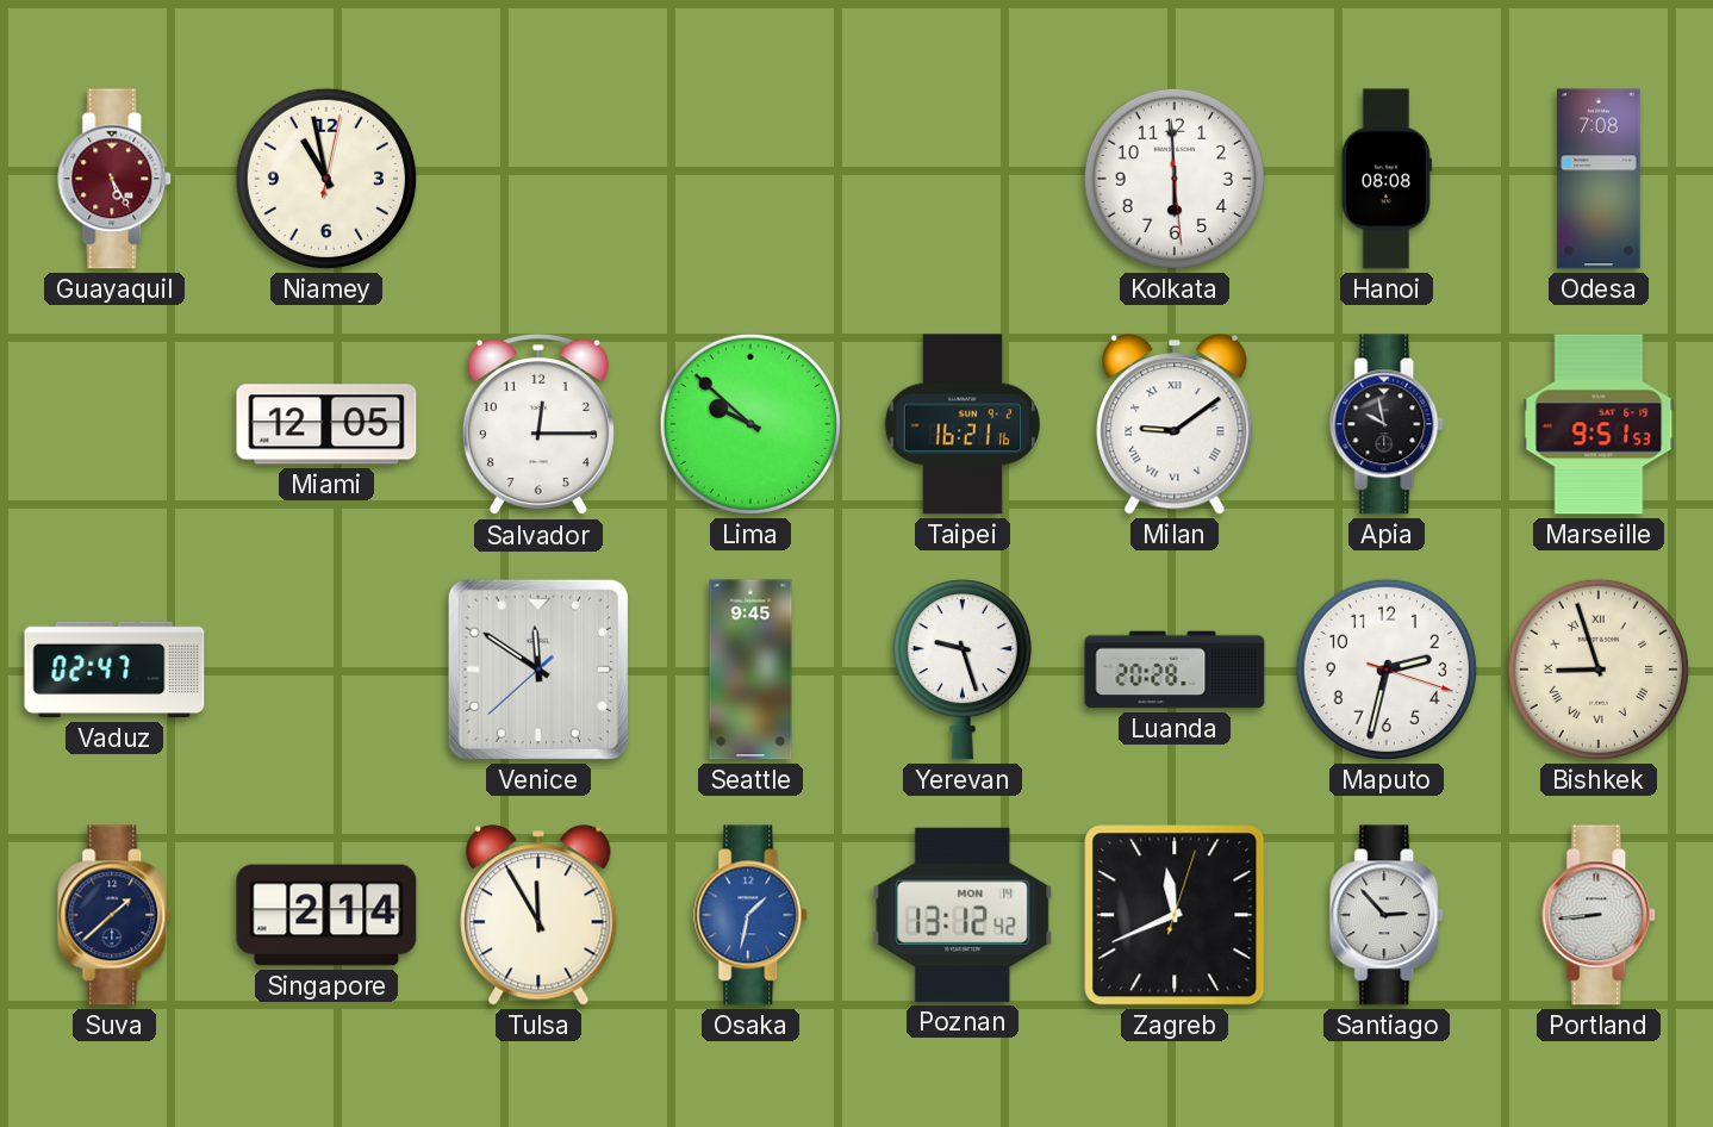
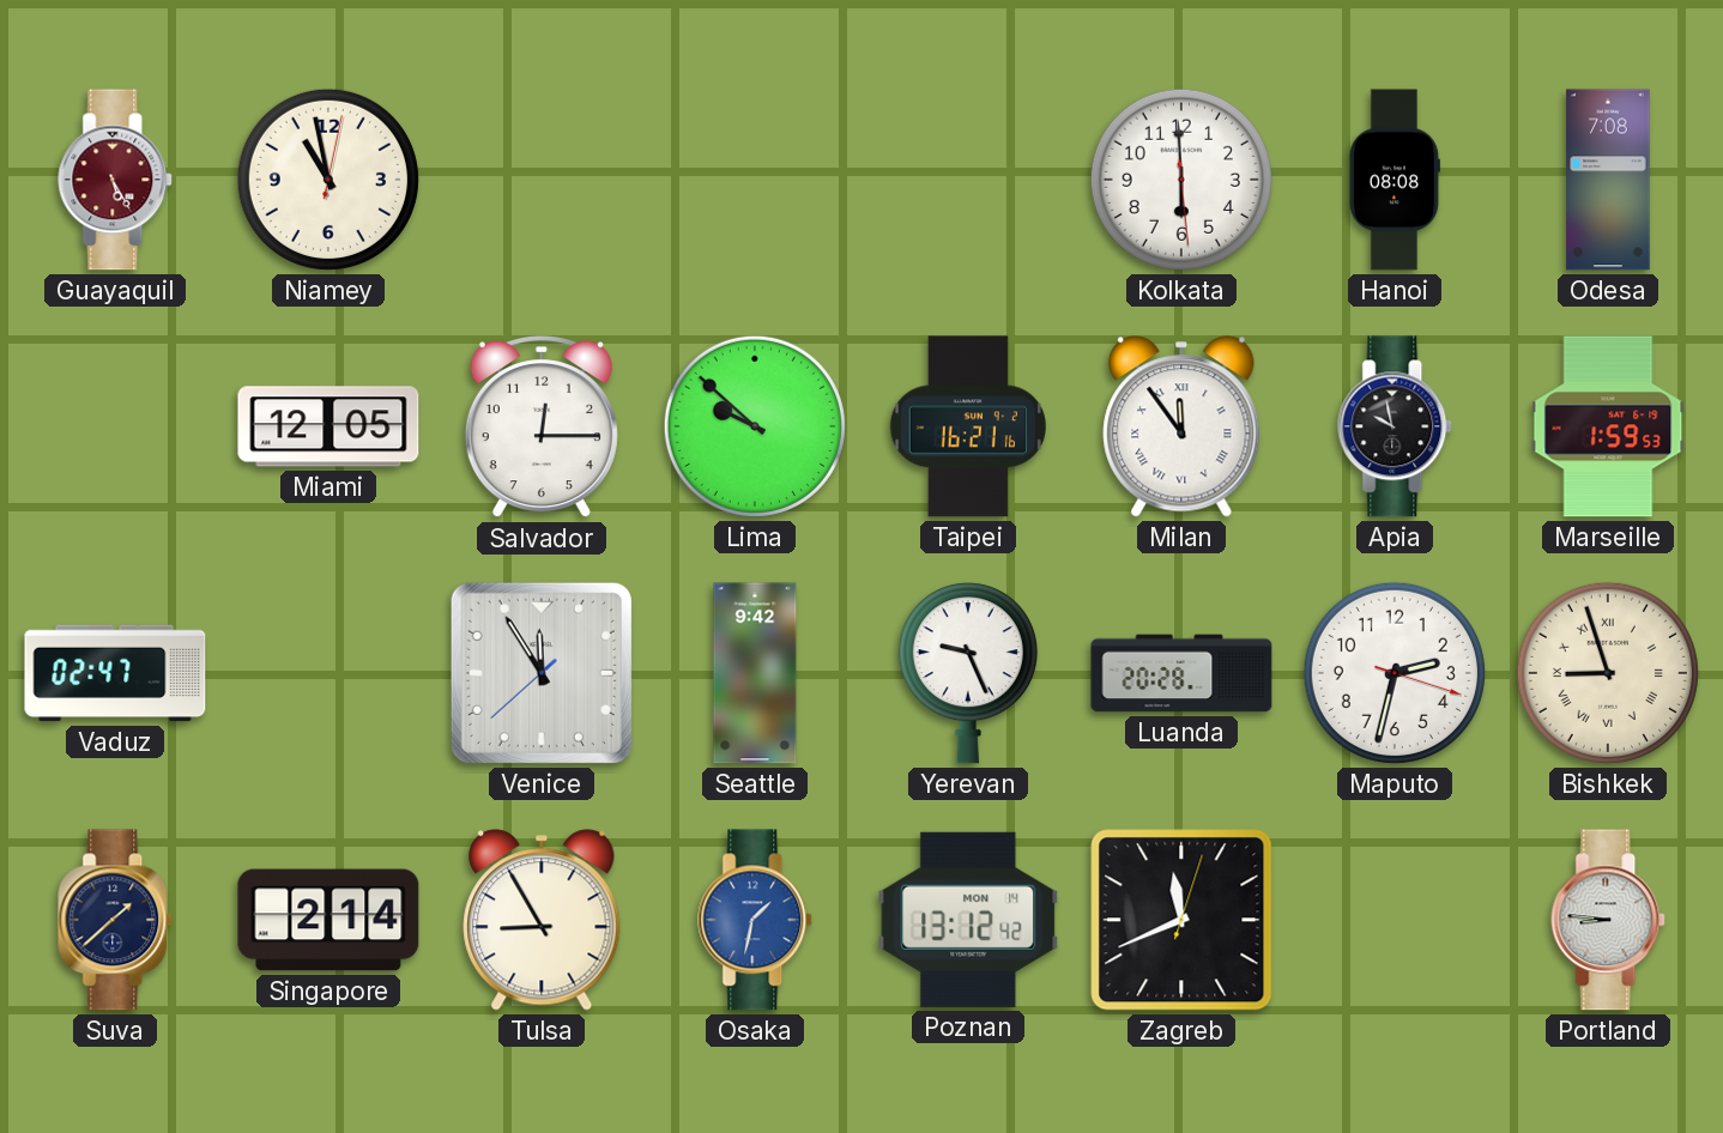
Milan: 9:09 -> 11:54
Marseille: 9:51 -> 1:59
Venice: 11:50 -> 11:54
Seattle: 9:45 -> 9:42
Yerevan: 9:27 -> 9:26
Tulsa: 11:55 -> 8:55
Santiago: 2:53 -> none
Portland: 8:44 -> 8:46
